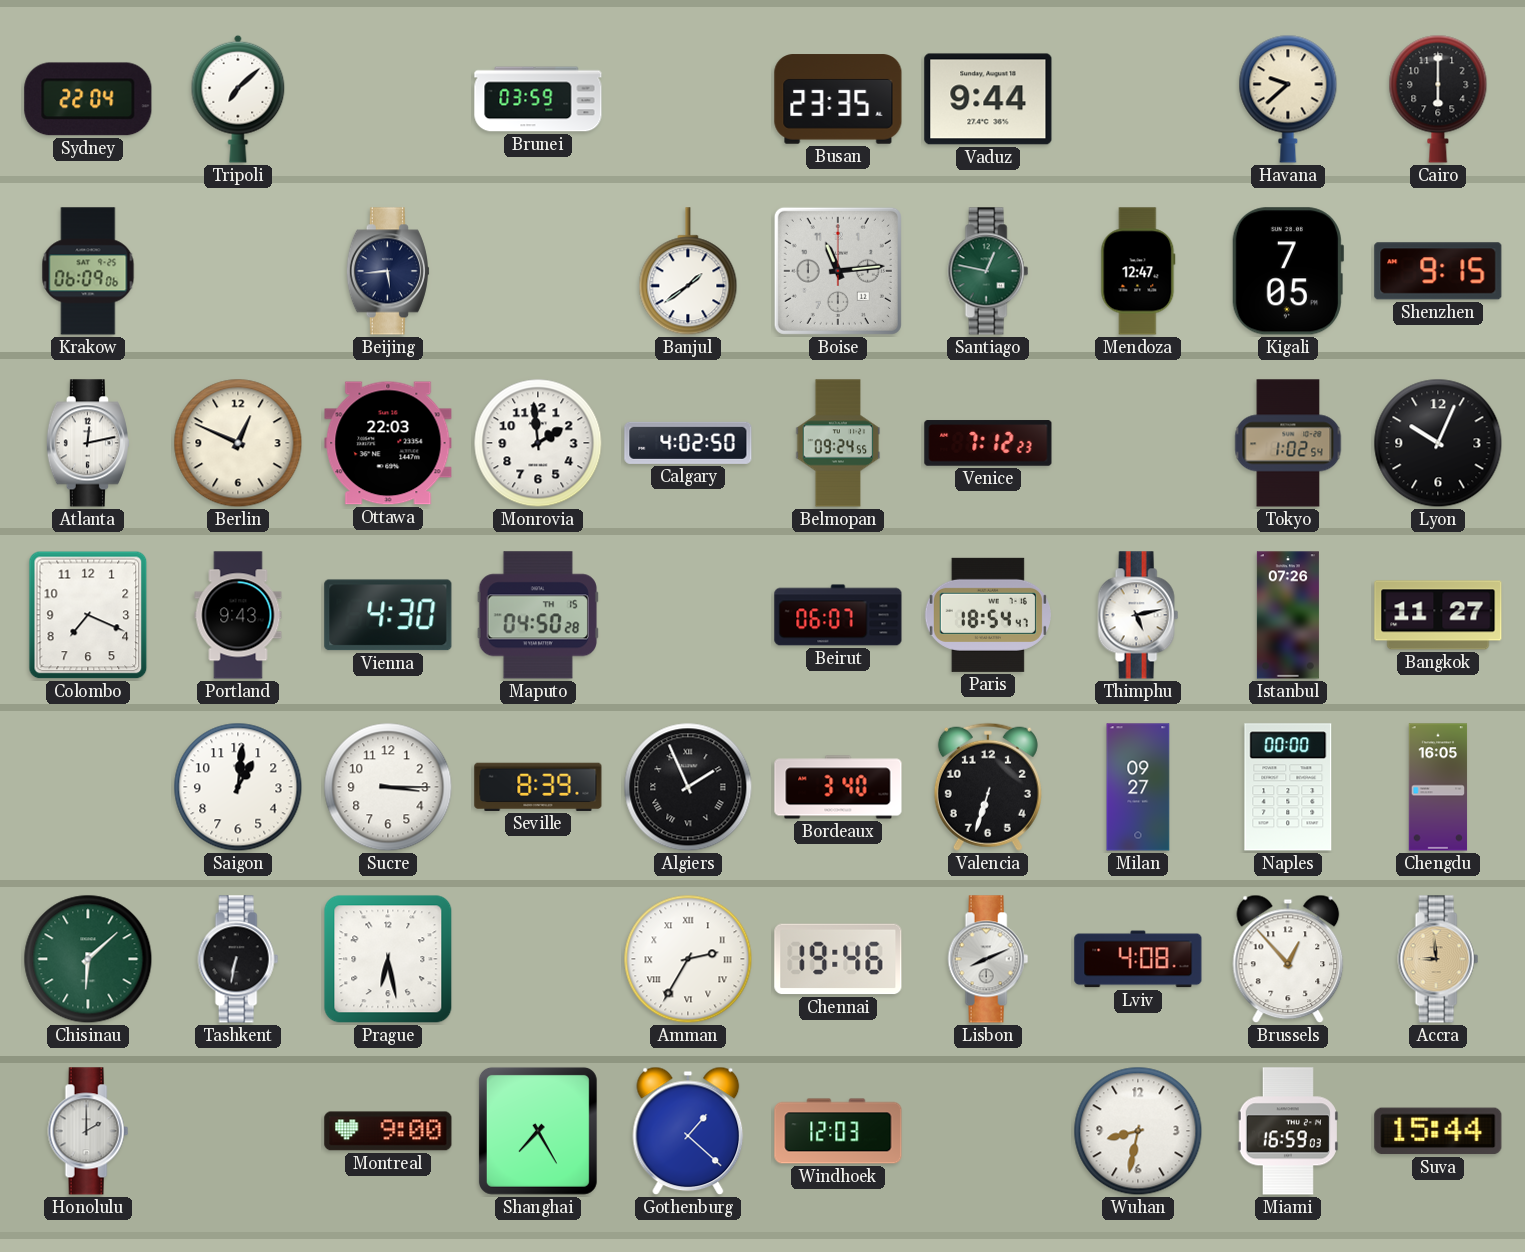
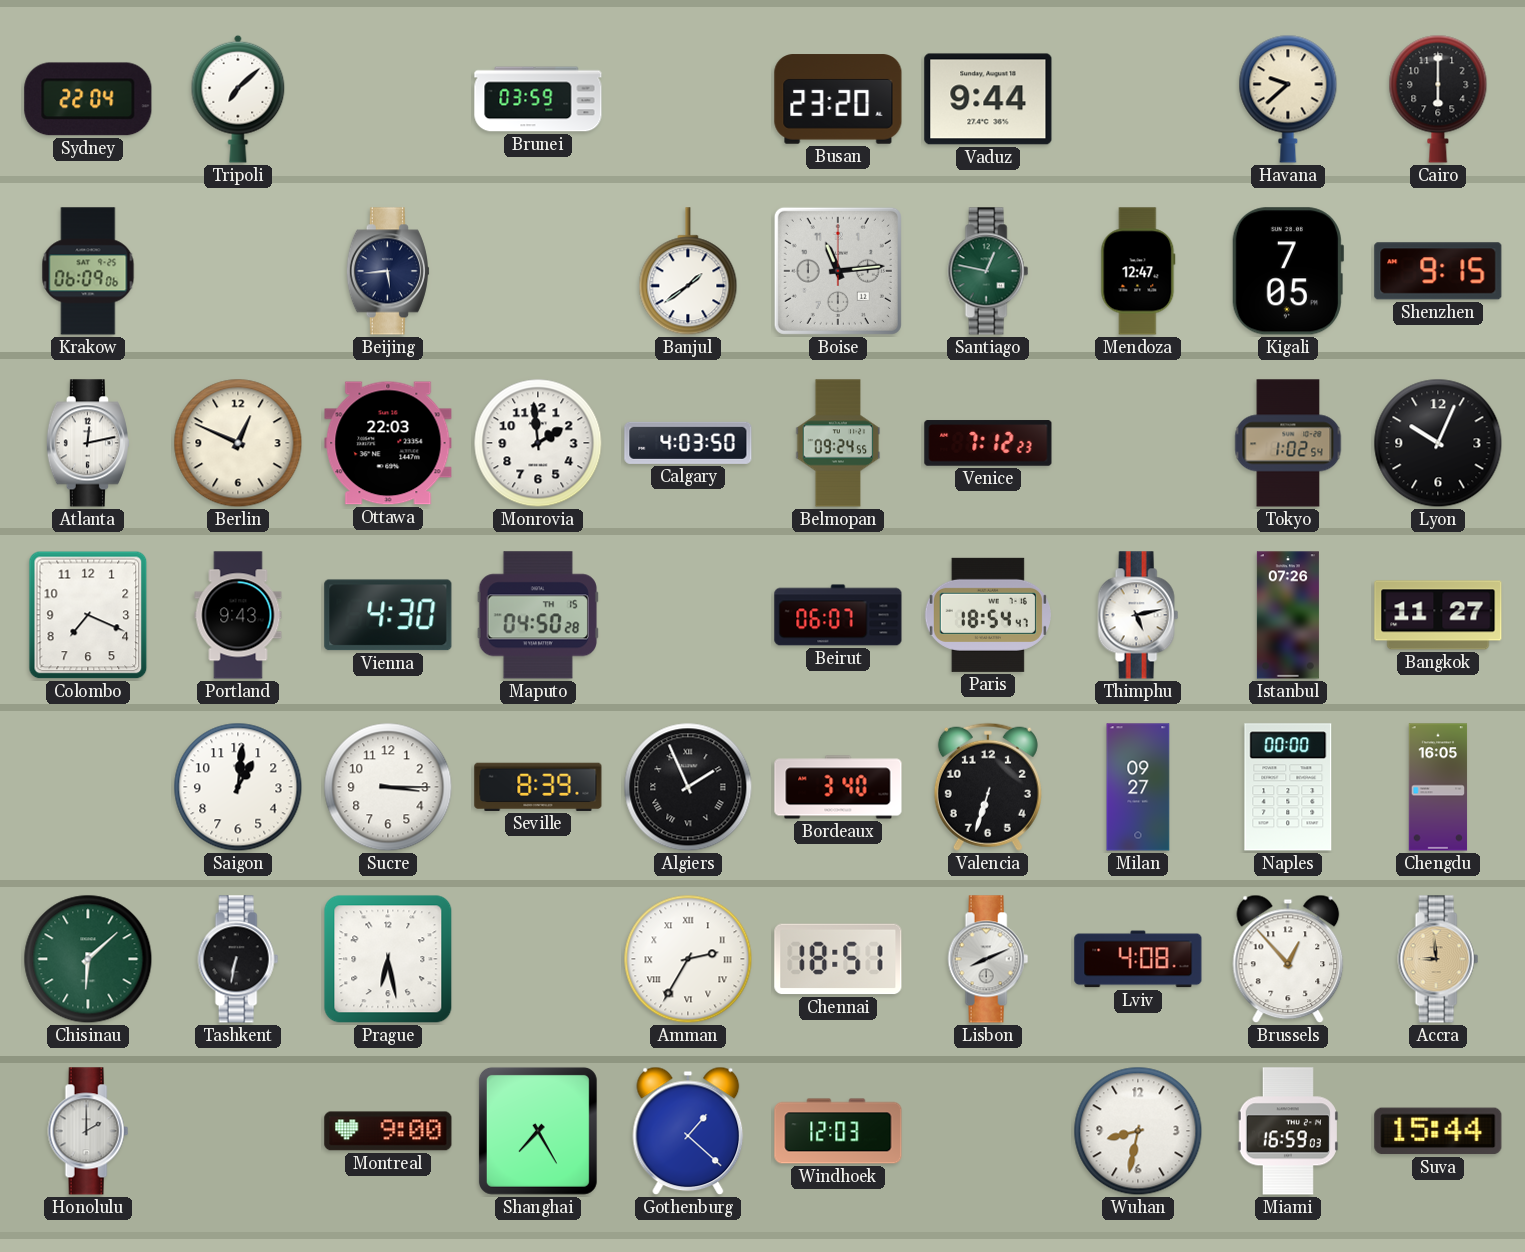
Busan: 23:35 -> 23:20
Calgary: 4:02 -> 4:03
Chennai: 19:46 -> 18:51
